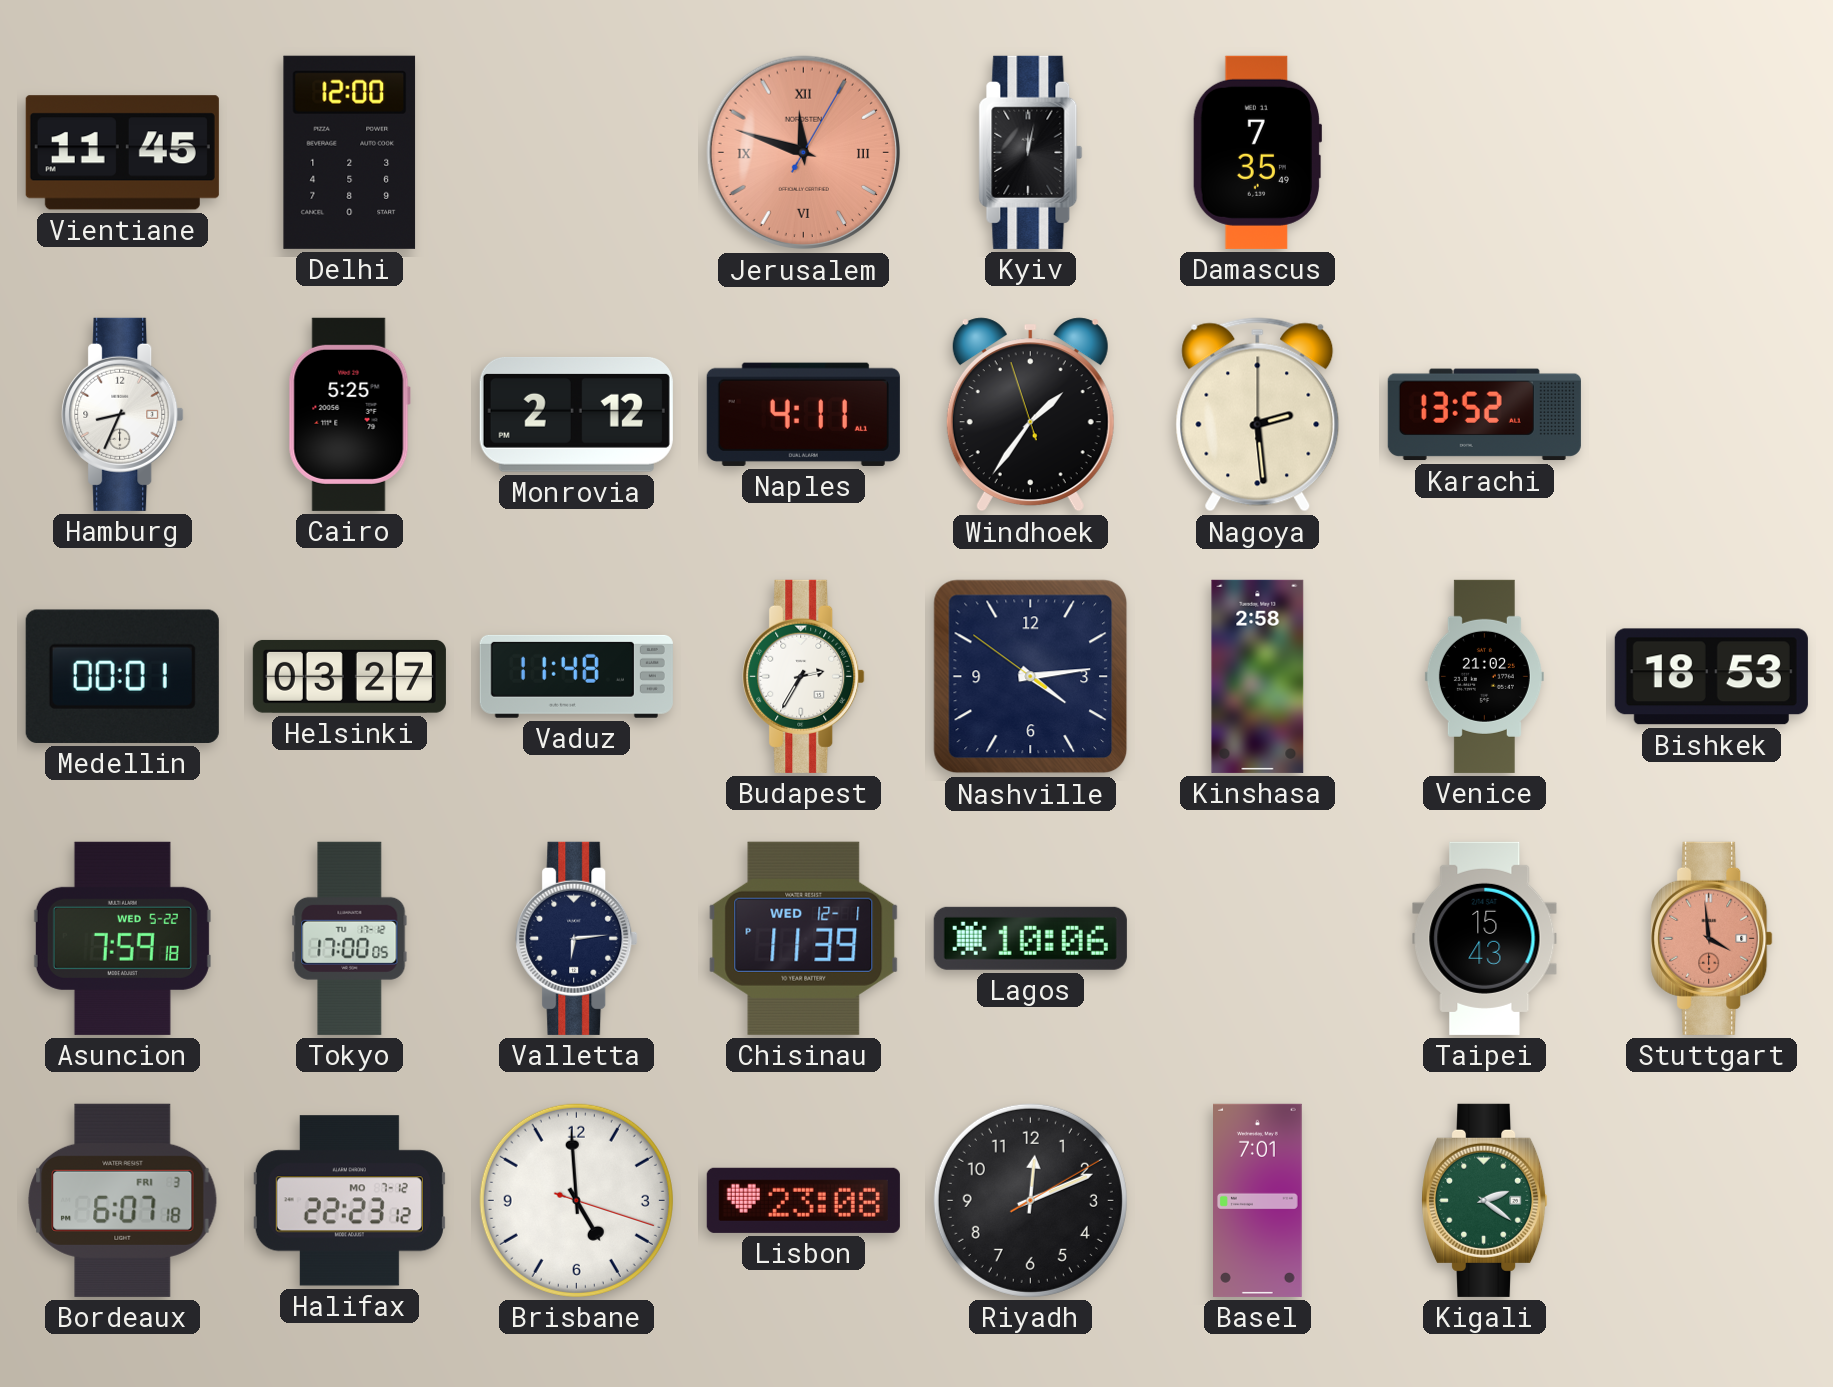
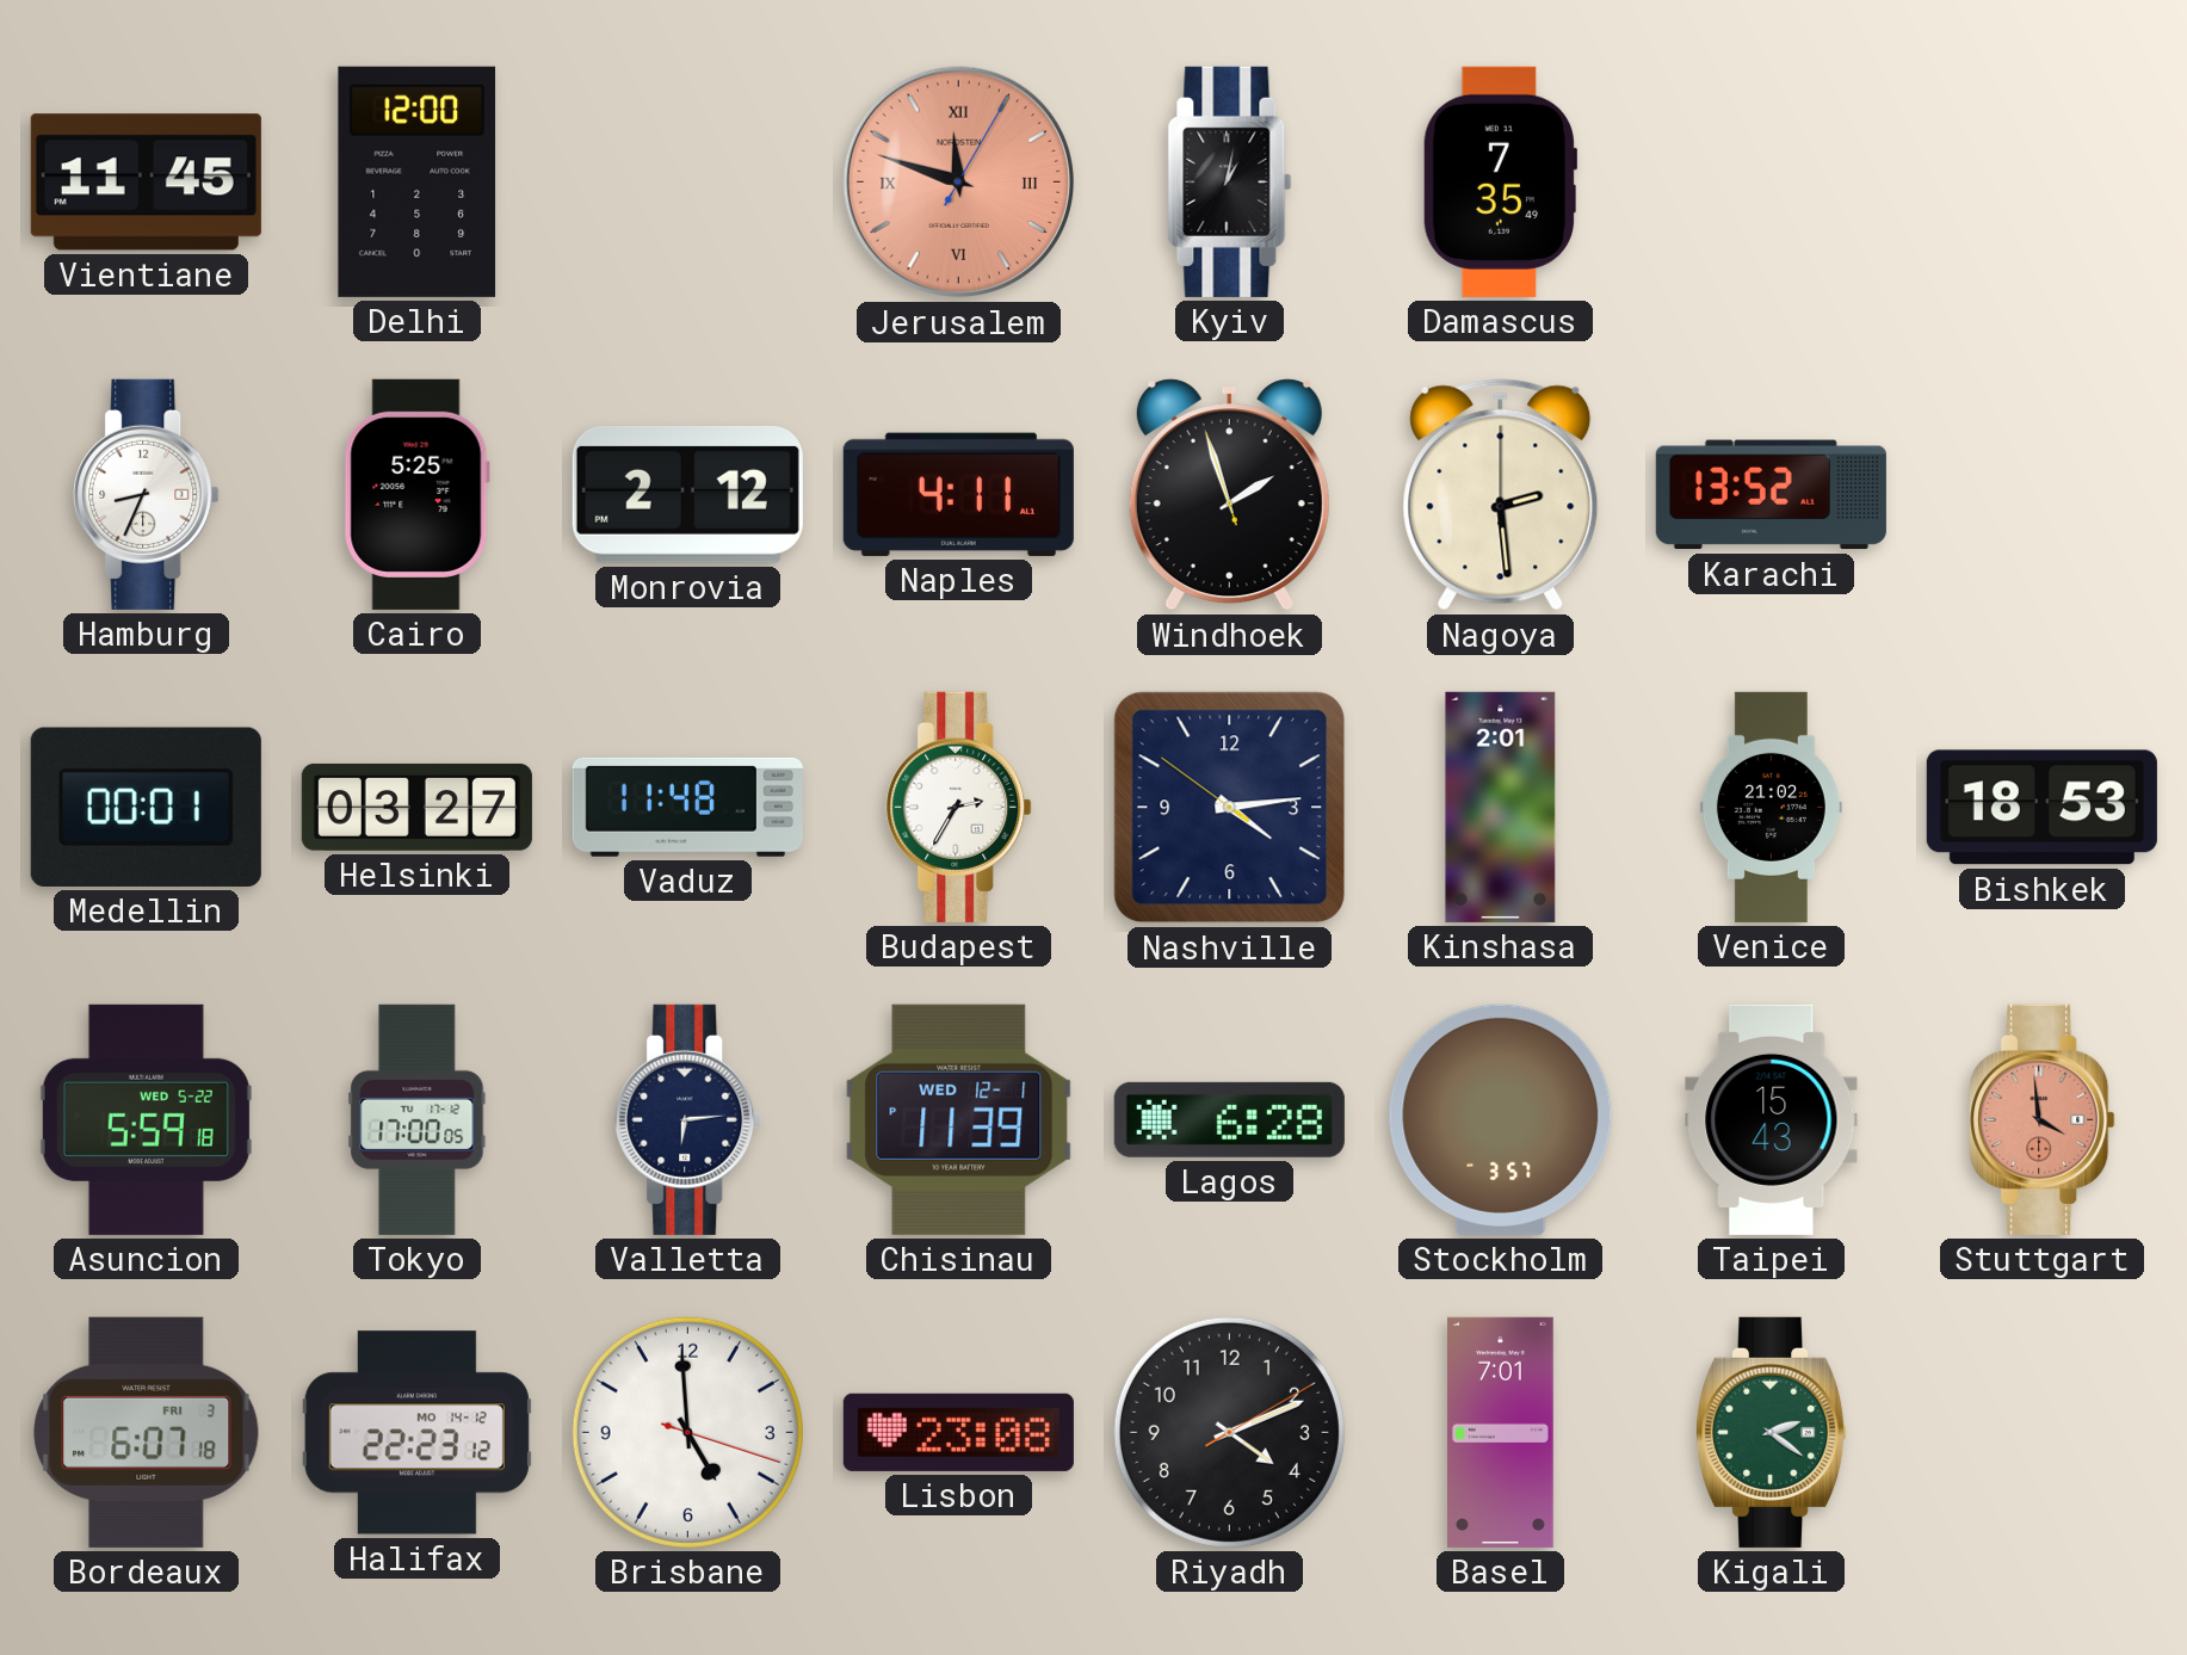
Kyiv: 12:02 -> 1:02
Windhoek: 1:35 -> 1:56
Kinshasa: 2:58 -> 2:01
Asuncion: 7:59 -> 5:59
Lagos: 10:06 -> 6:28
Stockholm: none -> 3:57
Halifax date: MO 7-12 -> MO 14-12
Riyadh: 12:11 -> 4:11
